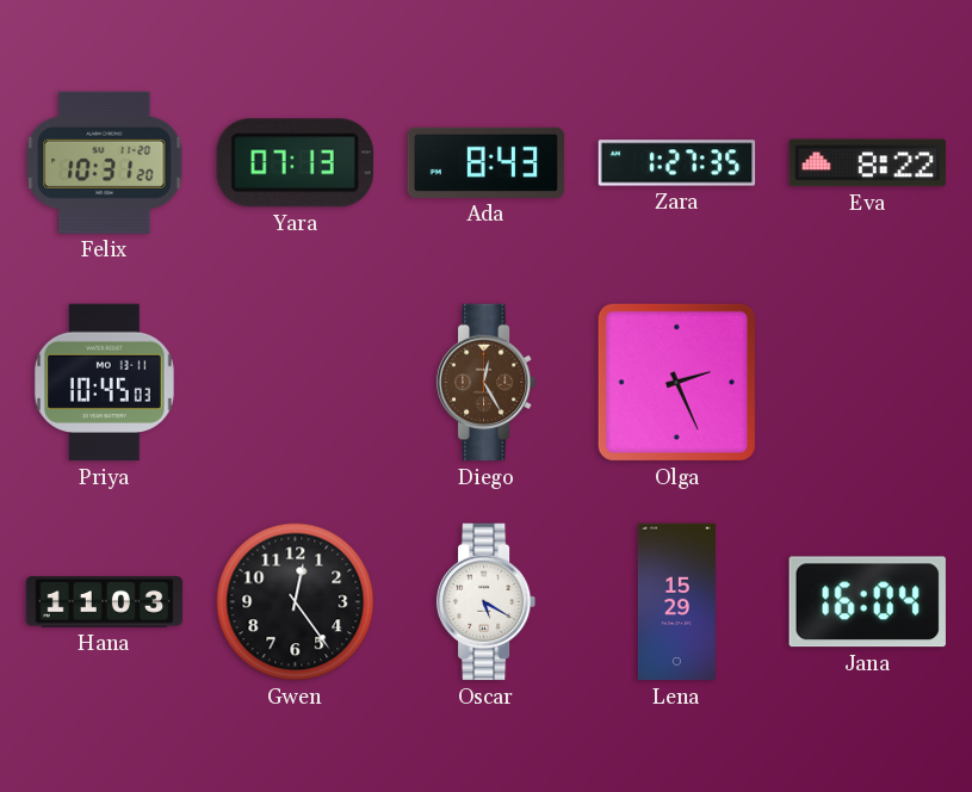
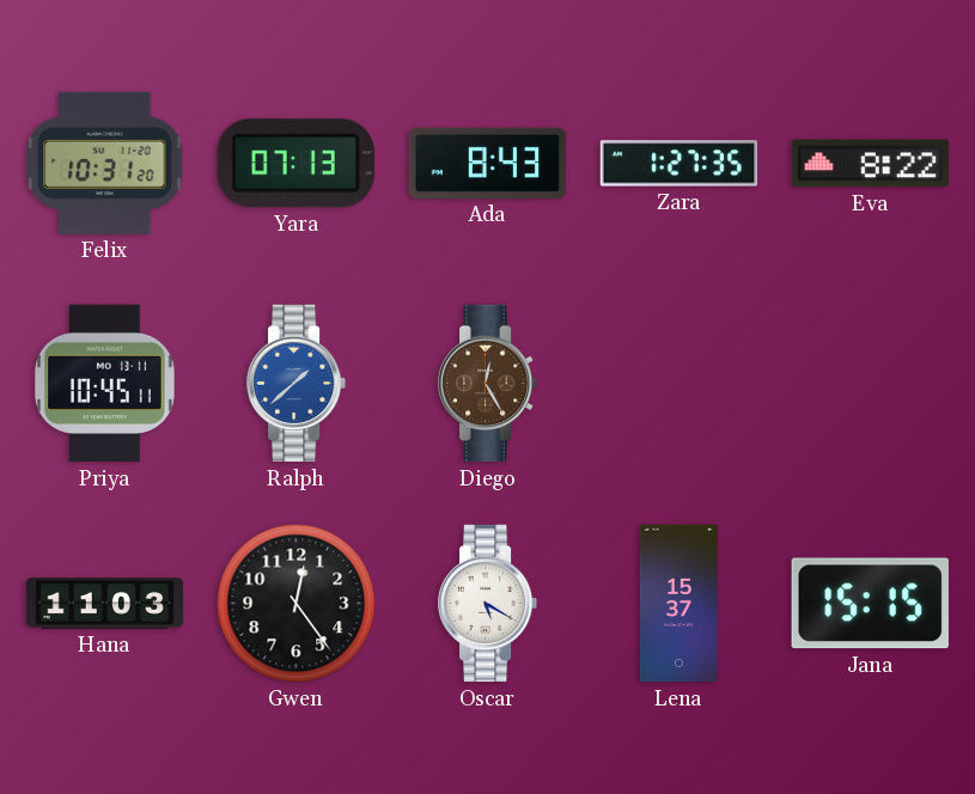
Priya: 10:45:03 -> 10:45:11
Ralph: none -> 1:38
Olga: 2:26 -> none
Lena: 15:29 -> 15:37
Jana: 16:04 -> 15:15
